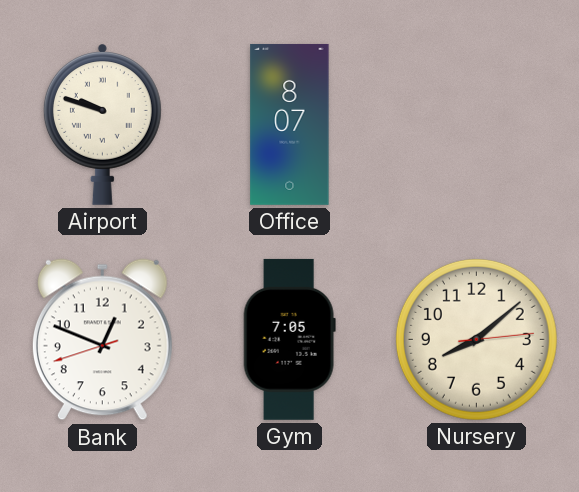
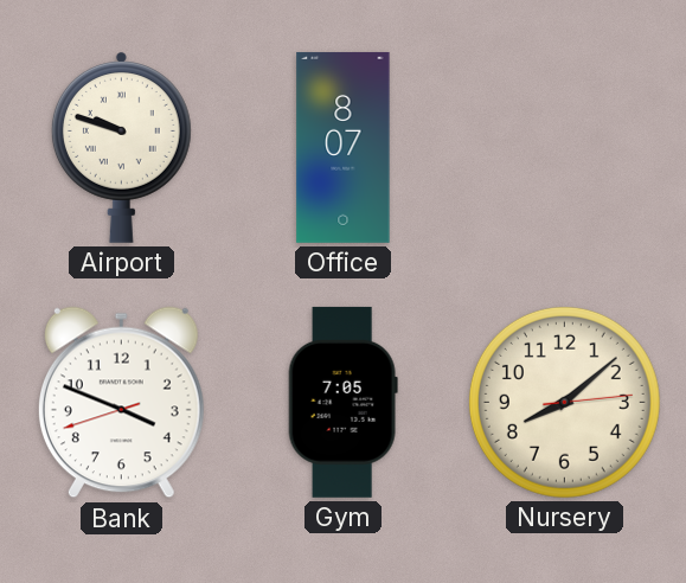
Bank: 12:48 -> 3:48
